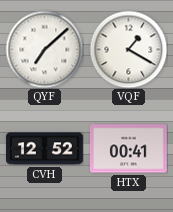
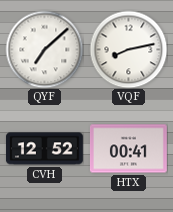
VQF: 1:20 -> 8:13
